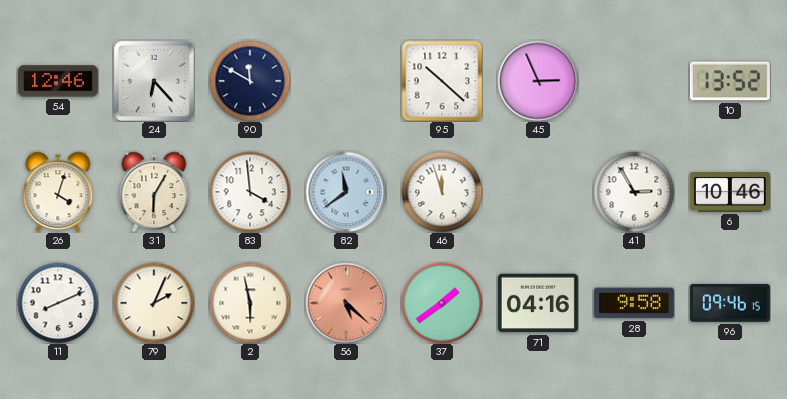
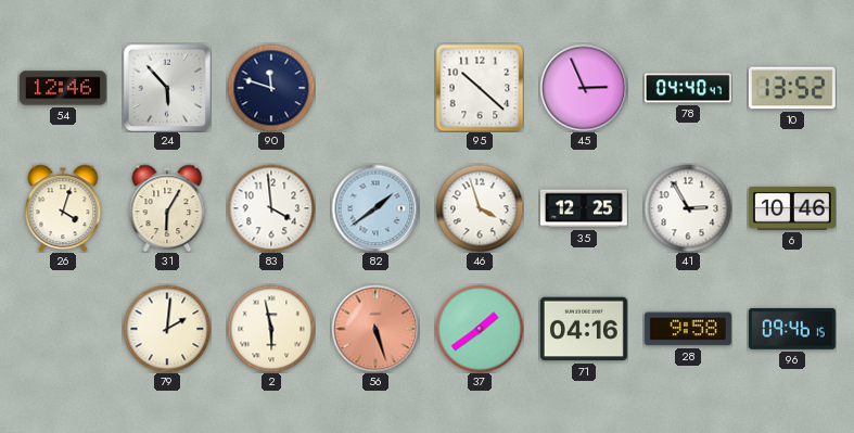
24: 6:23 -> 5:53
90: 11:50 -> 11:48
78: none -> 04:40
82: 11:39 -> 1:39
46: 11:57 -> 3:57
35: none -> 12:25
11: 8:11 -> none
79: 2:04 -> 2:01
56: 5:22 -> 5:27
